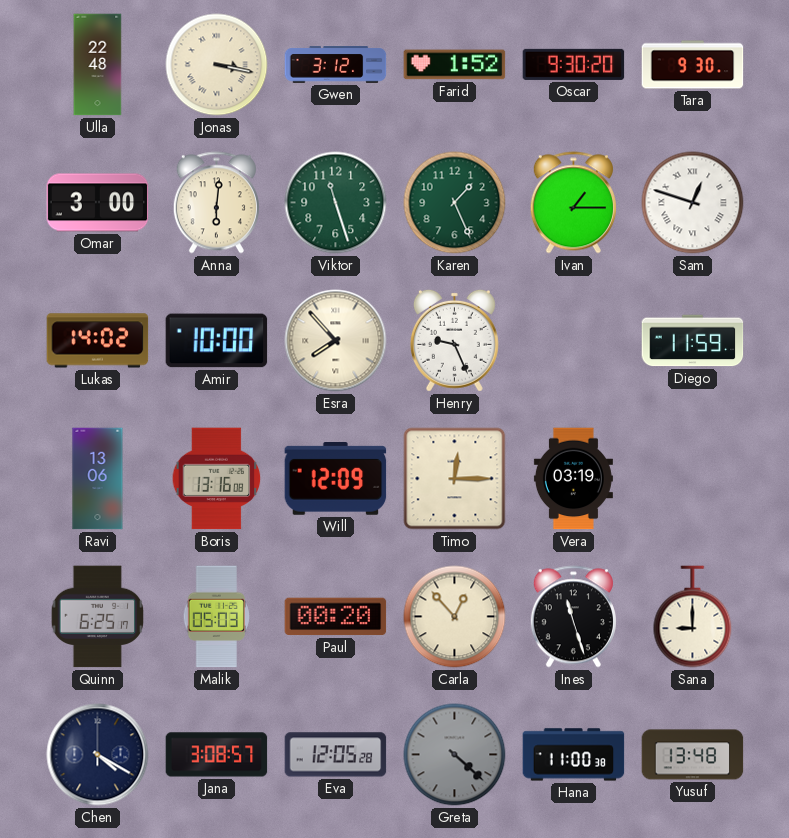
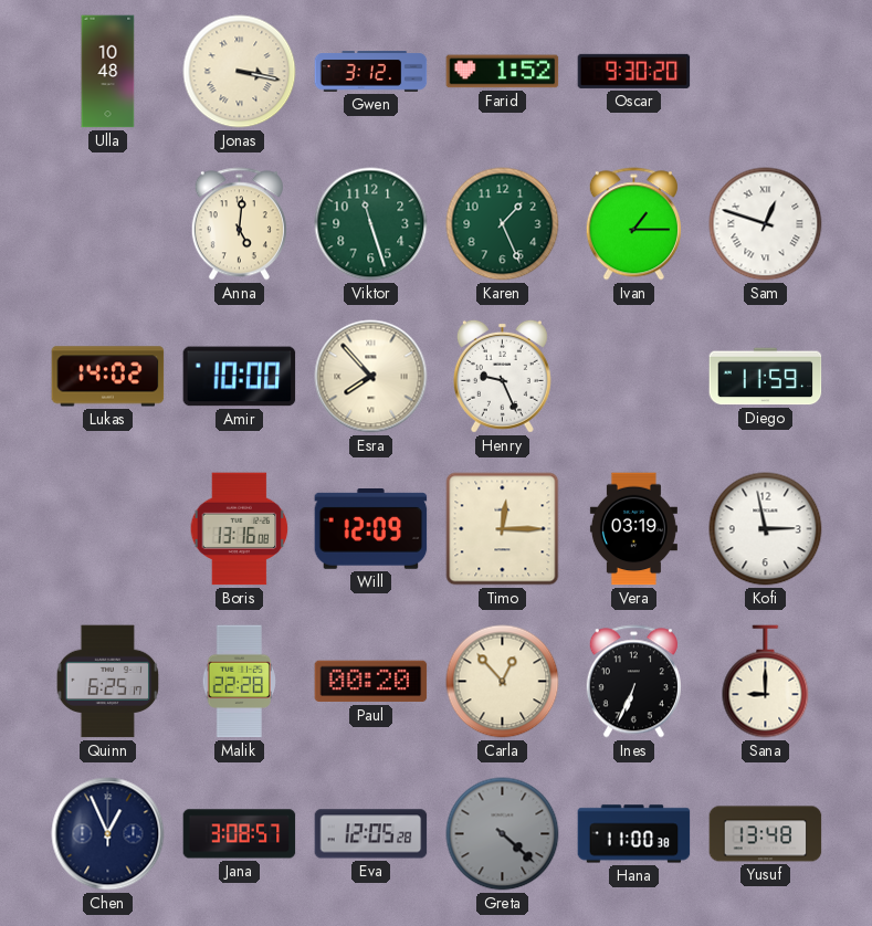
Ulla: 22:48 -> 10:48
Tara: 9:30 -> none
Omar: 3:00 -> none
Anna: 6:01 -> 5:01
Ravi: 13:06 -> none
Kofi: none -> 2:58
Malik: 05:03 -> 22:28
Ines: 11:27 -> 6:34
Chen: 4:20 -> 12:56
